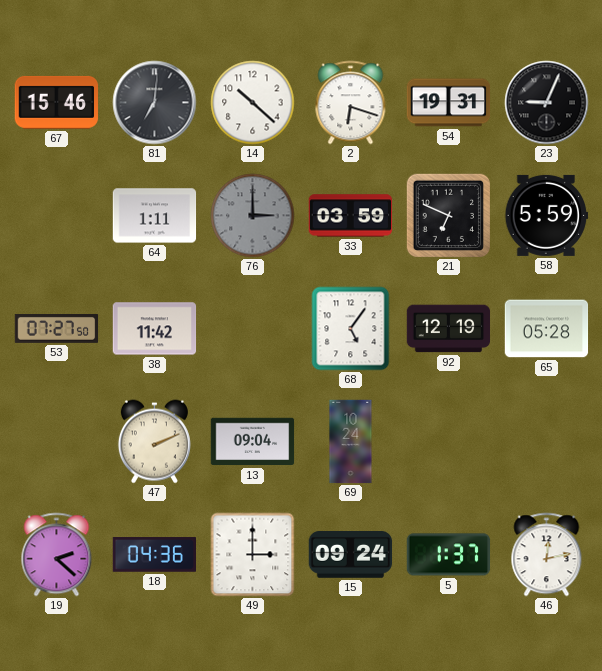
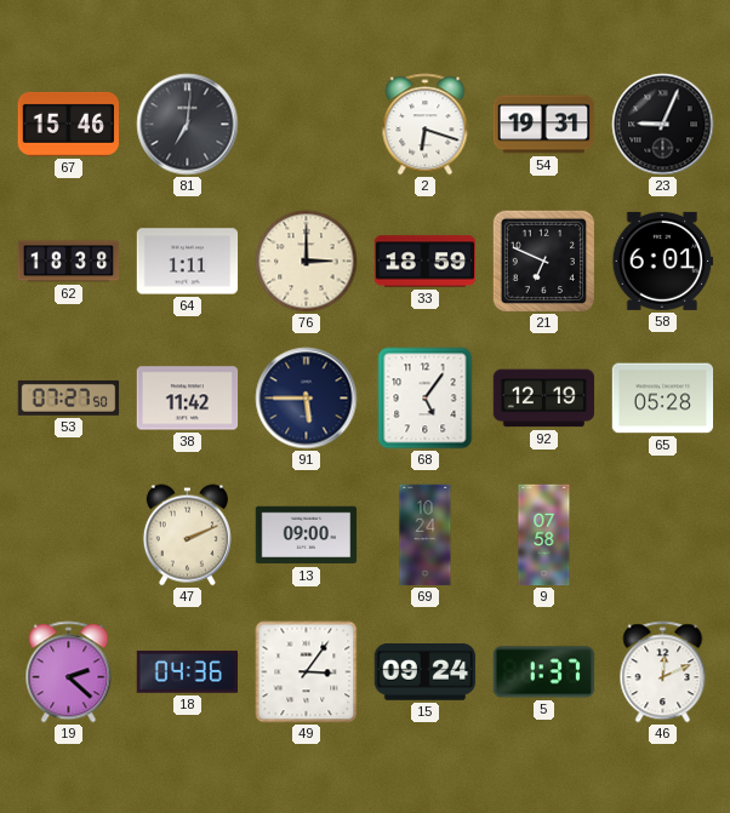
14: 10:22 -> none
62: none -> 18:38
76 dial: grey -> cream
33: 03:59 -> 18:59
58: 5:59 -> 6:01
91: none -> 5:45
13: 09:04 -> 09:00
9: none -> 07:58
49: 3:00 -> 3:06
46: 12:13 -> 12:11
